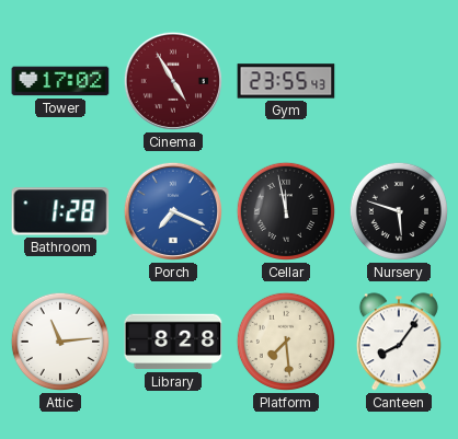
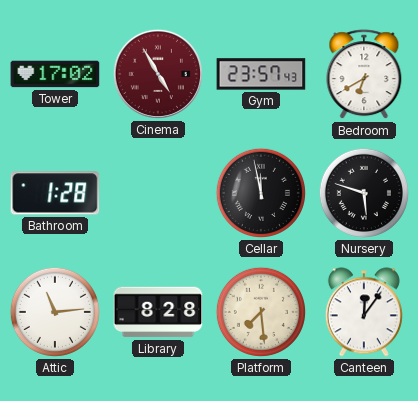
Gym: 23:55 -> 23:57
Bedroom: none -> 6:40
Porch: 7:19 -> none
Canteen: 8:06 -> 12:06
